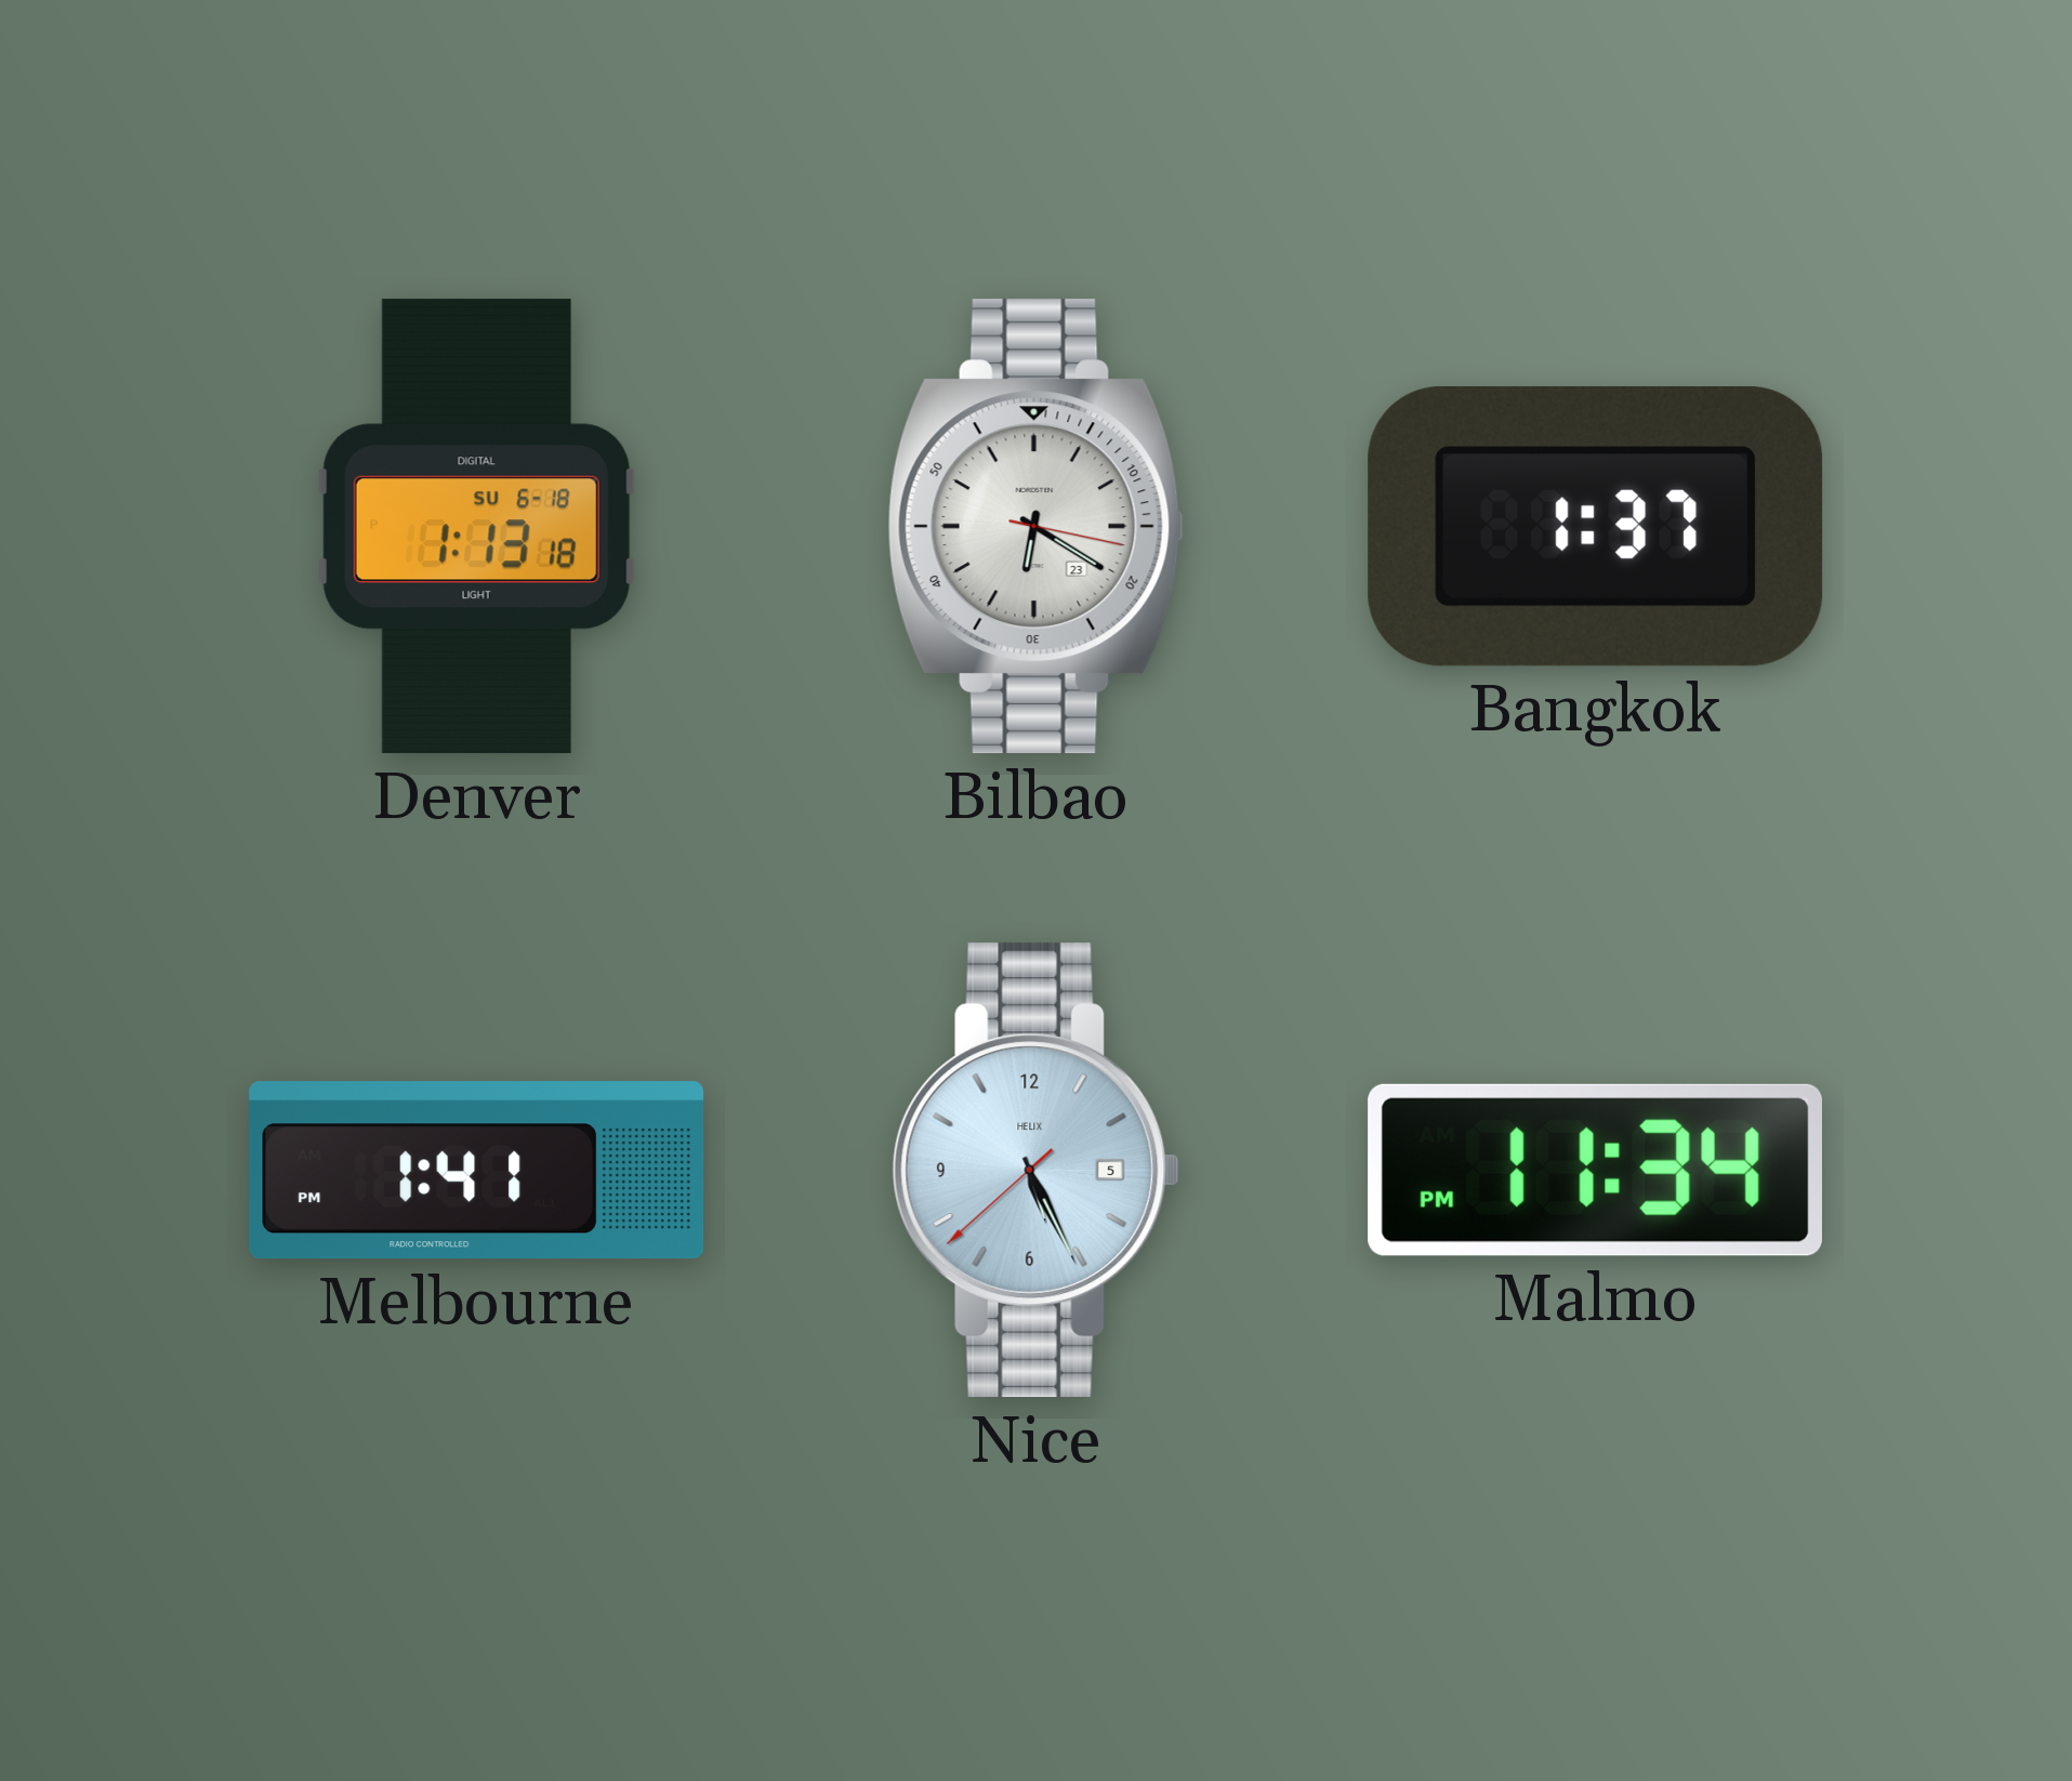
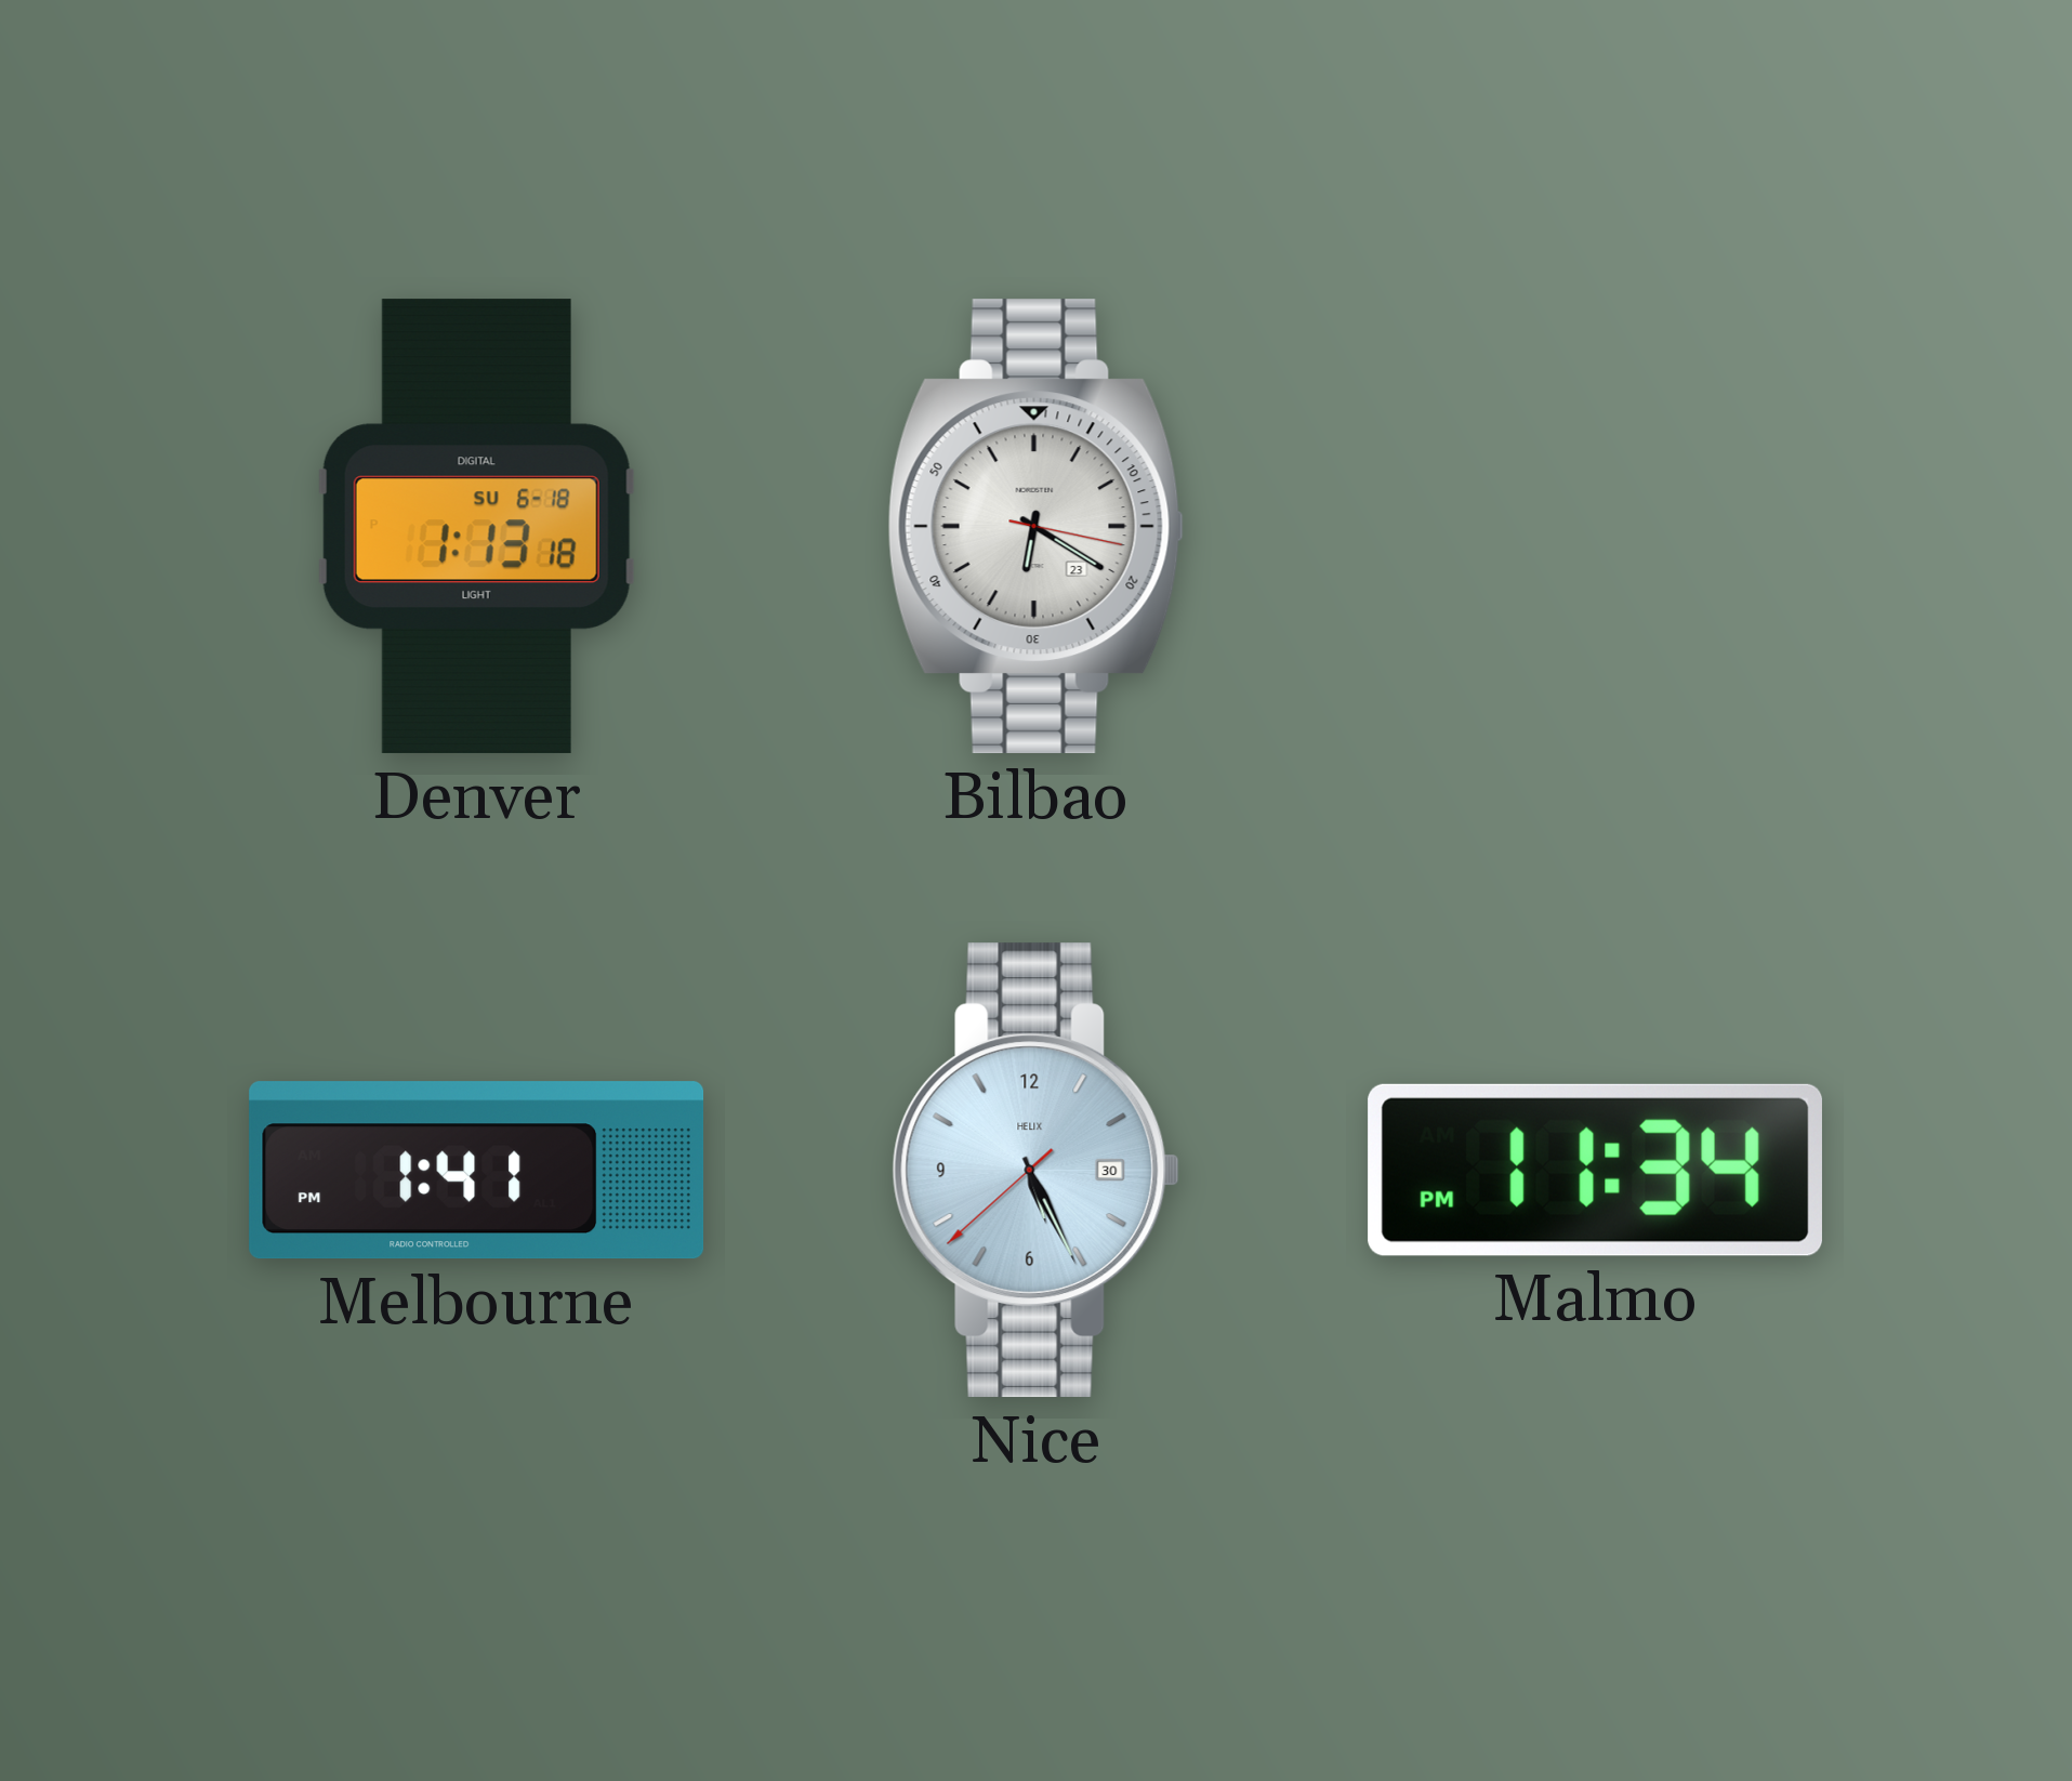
Bangkok: 1:37 -> none
Nice date: 5 -> 30
